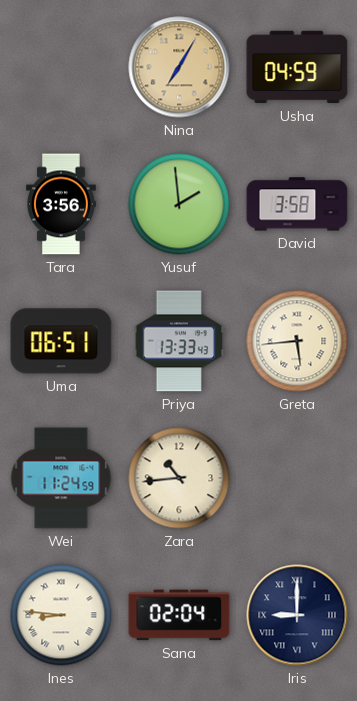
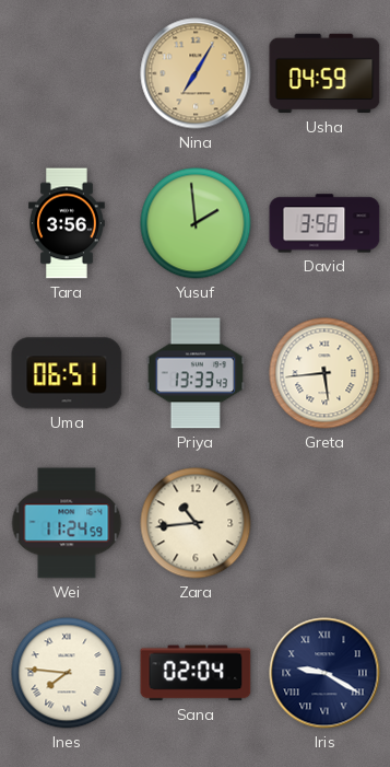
Ines: 8:46 -> 7:46
Iris: 9:00 -> 9:20
